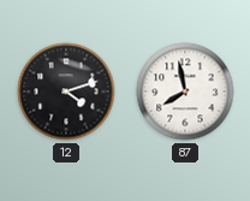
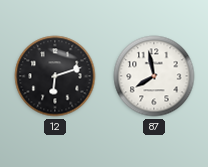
12: 4:12 -> 6:12
